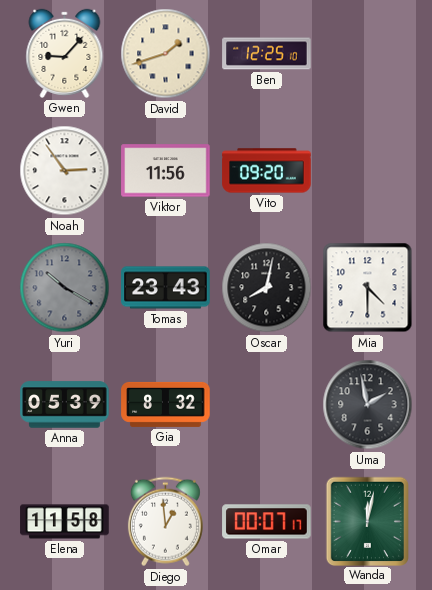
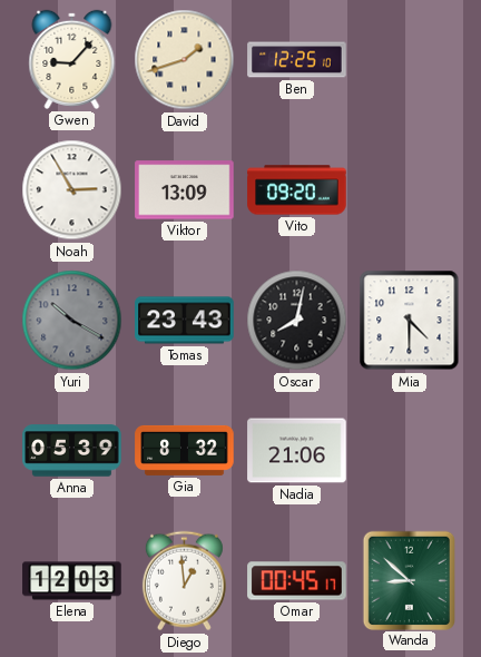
Noah: 2:54 -> 2:55
Viktor: 11:56 -> 13:09
Nadia: none -> 21:06
Uma: 1:58 -> none
Elena: 11:58 -> 12:03
Omar: 00:07 -> 00:45
Wanda: 12:02 -> 8:52
